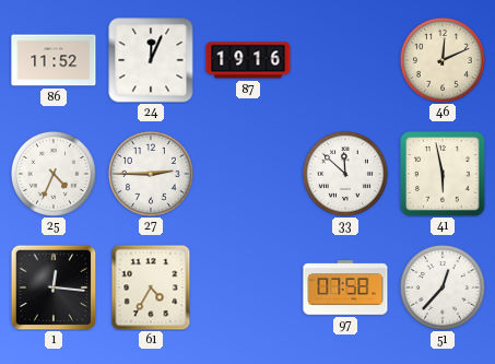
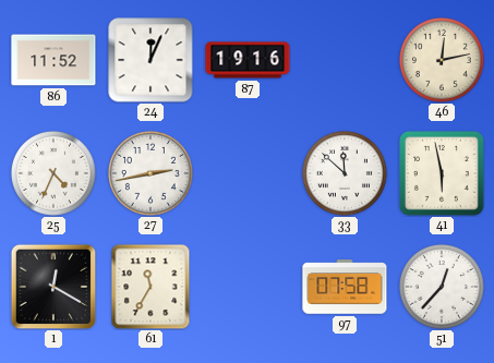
46: 12:11 -> 12:13
27: 2:45 -> 2:43
1: 12:16 -> 12:20
61: 4:35 -> 11:35
